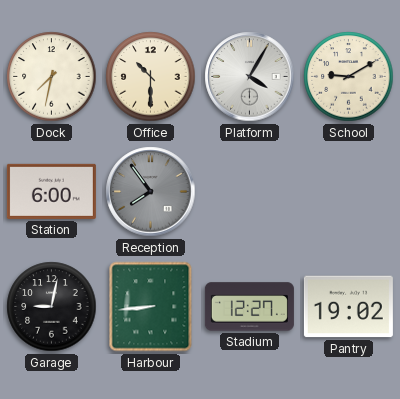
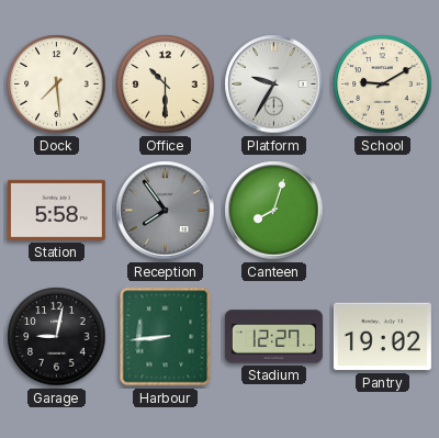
Dock: 7:32 -> 7:29
Platform: 4:05 -> 9:35
Station: 6:00 -> 5:58
Canteen: none -> 8:03
